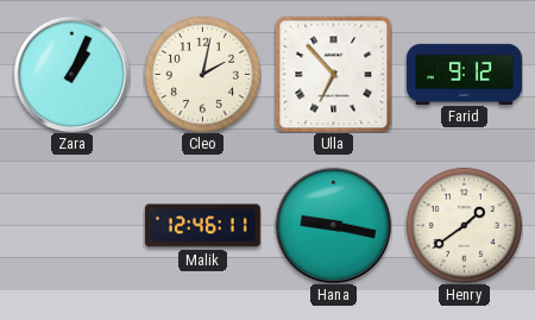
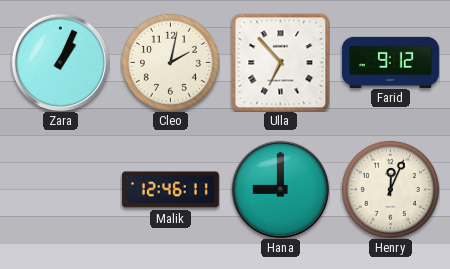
Hana: 9:17 -> 9:00
Henry: 1:39 -> 12:04
